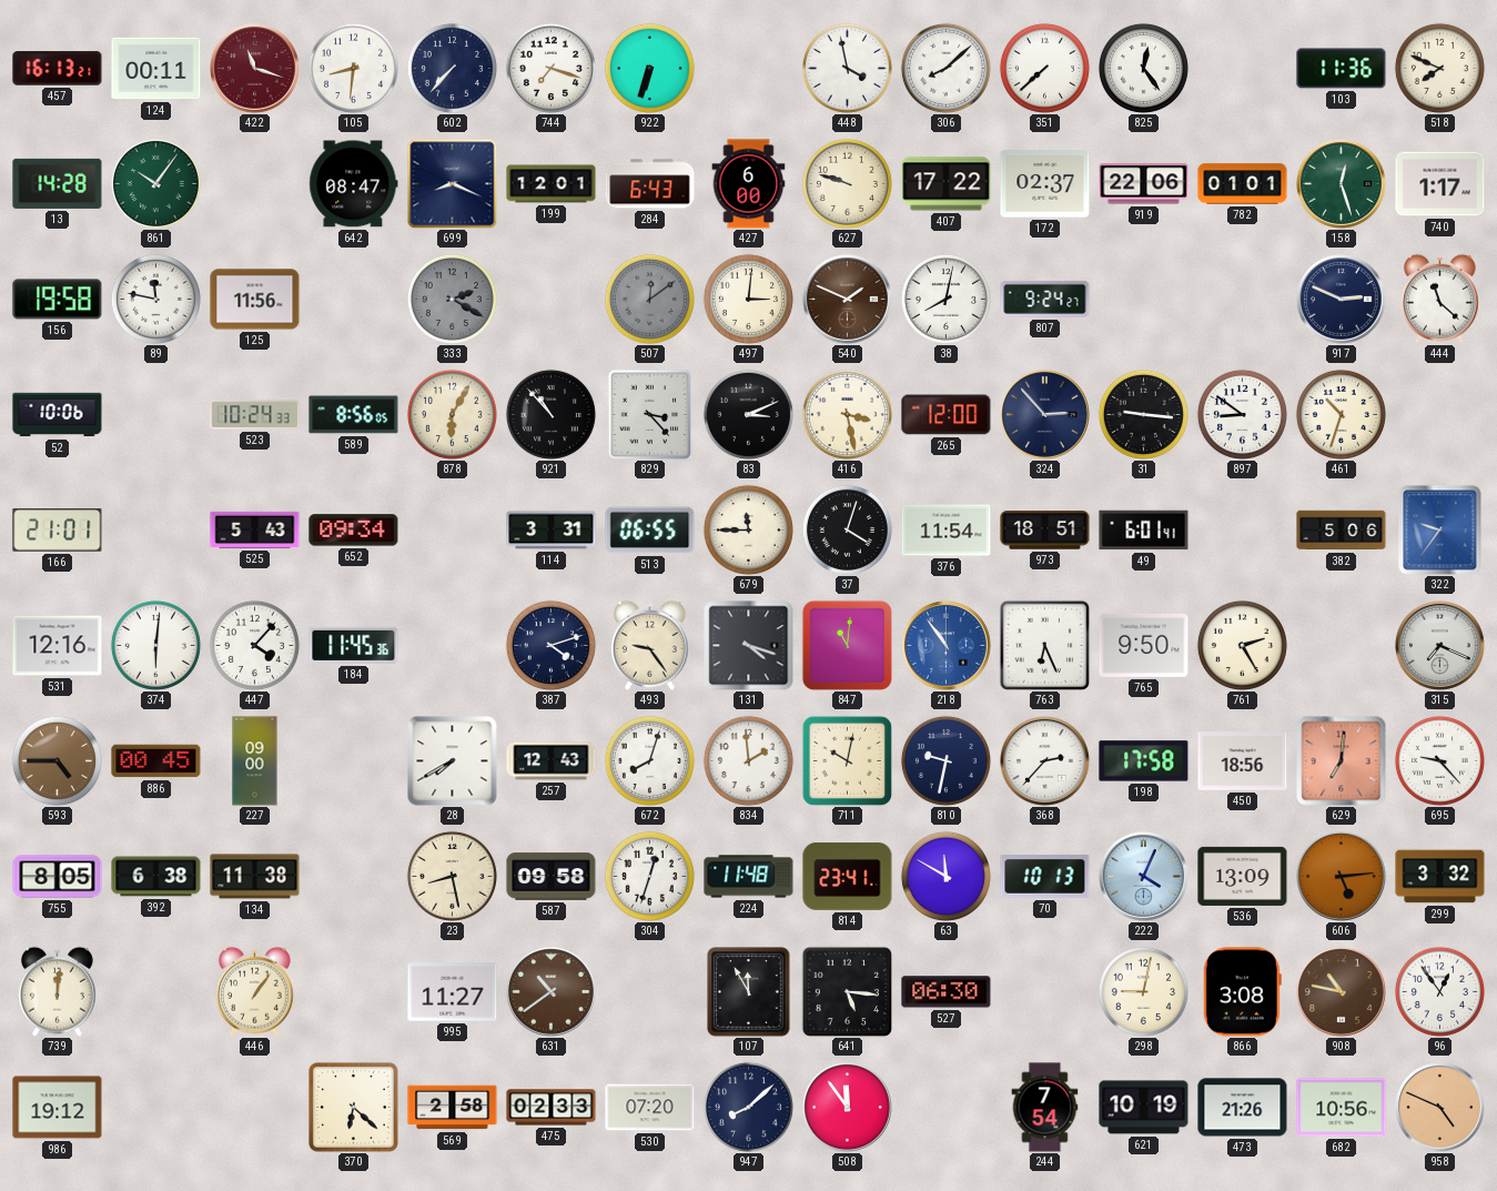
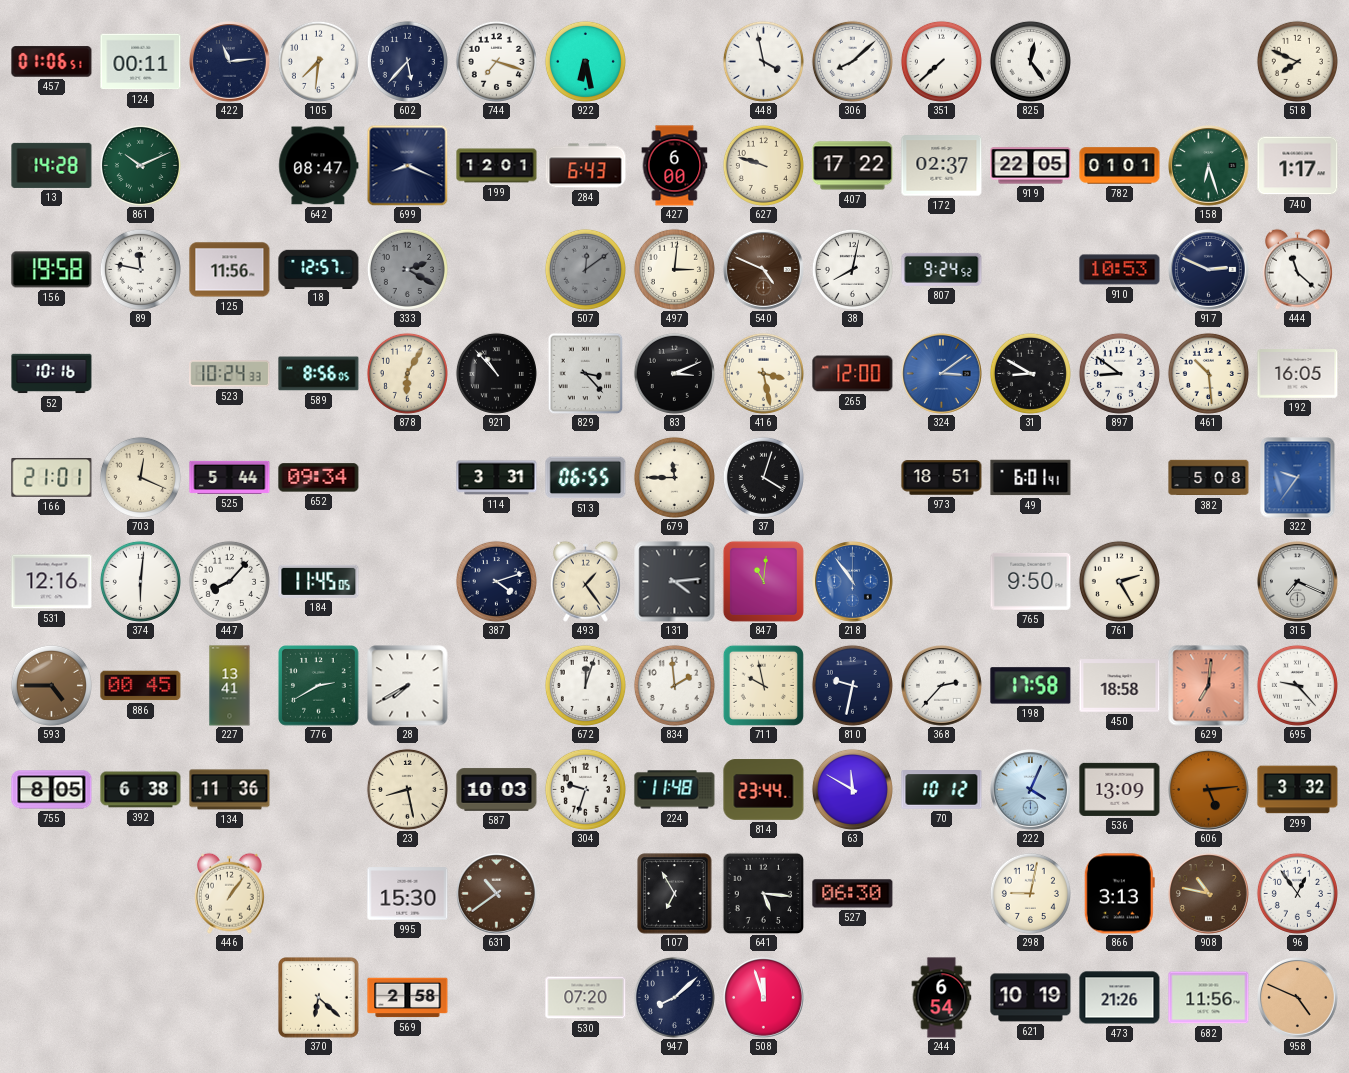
457: 16:13 -> 01:06
422: 11:18 -> 11:14
422 dial: burgundy -> navy
105: 8:31 -> 7:31
602: 7:37 -> 5:37
922: 6:33 -> 6:28
103: 11:36 -> none
861: 10:06 -> 10:11
919: 22:06 -> 22:05
158: 12:27 -> 6:27
18: none -> 12:57
540: 1:49 -> 4:49
807: 9:24:27 -> 9:24:52
910: none -> 10:53
52: 10:06 -> 10:16
324: 2:53 -> 3:09
324 dial: navy -> blue
31: 9:16 -> 8:50
461: 10:33 -> 10:29
192: none -> 16:05
703: none -> 12:19
525: 5:43 -> 5:44
376: 11:54 -> none
382: 5:06 -> 5:08
447: 4:07 -> 8:07
184: 11:45:36 -> 11:45:05
493: 9:24 -> 1:24
131: 4:18 -> 4:14
763: 6:26 -> none
227: 09:00 -> 13:41
776: none -> 2:40
257: 12:43 -> none
672: 8:03 -> 12:03
711: 10:02 -> 9:58
450: 18:56 -> 18:58
134: 11:38 -> 11:36
587: 09:58 -> 10:03
304: 12:33 -> 9:33
814: 23:41 -> 23:44
70: 10:13 -> 10:12
739: 12:01 -> none
995: 11:27 -> 15:30
107: 11:55 -> 6:55
866: 3:08 -> 3:13
986: 19:12 -> none
475: 02:33 -> none
508: 11:54 -> 11:57
244: 7:54 -> 6:54
682: 10:56 -> 11:56
